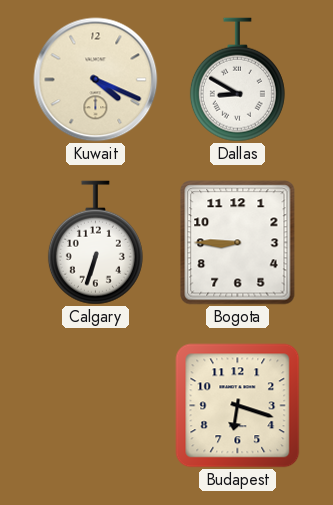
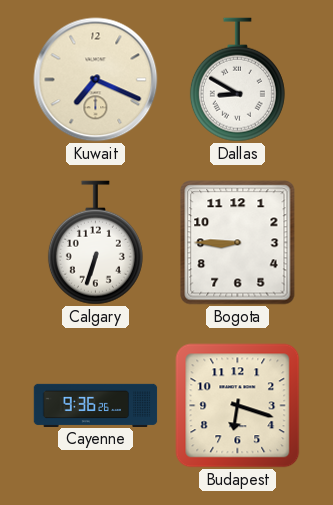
Kuwait: 4:19 -> 7:19
Cayenne: none -> 9:36
